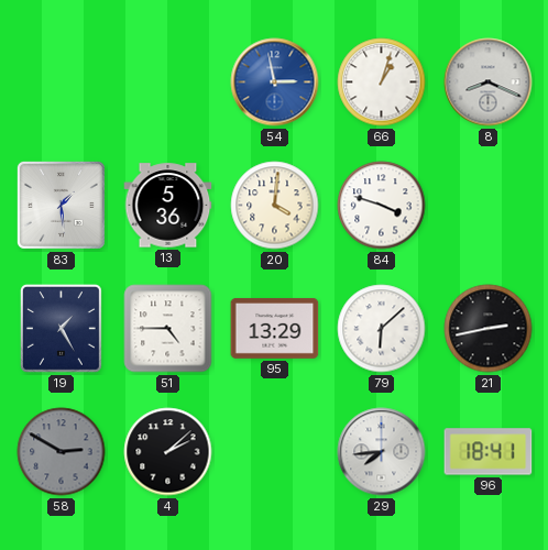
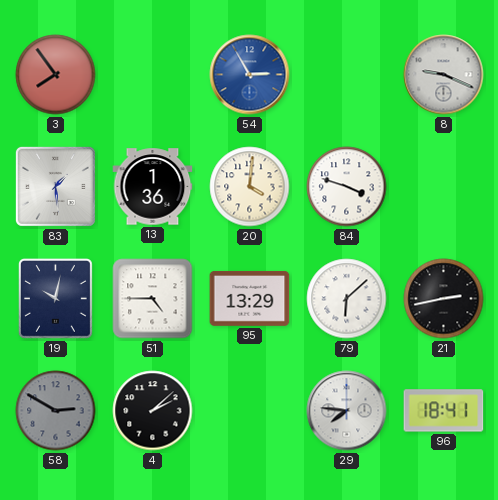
3: none -> 7:54
54: 2:58 -> 2:55
66: 1:03 -> none
8: 8:19 -> 9:19
13: 5:36 -> 1:36
19: 1:25 -> 10:02
29: 7:44 -> 7:46
